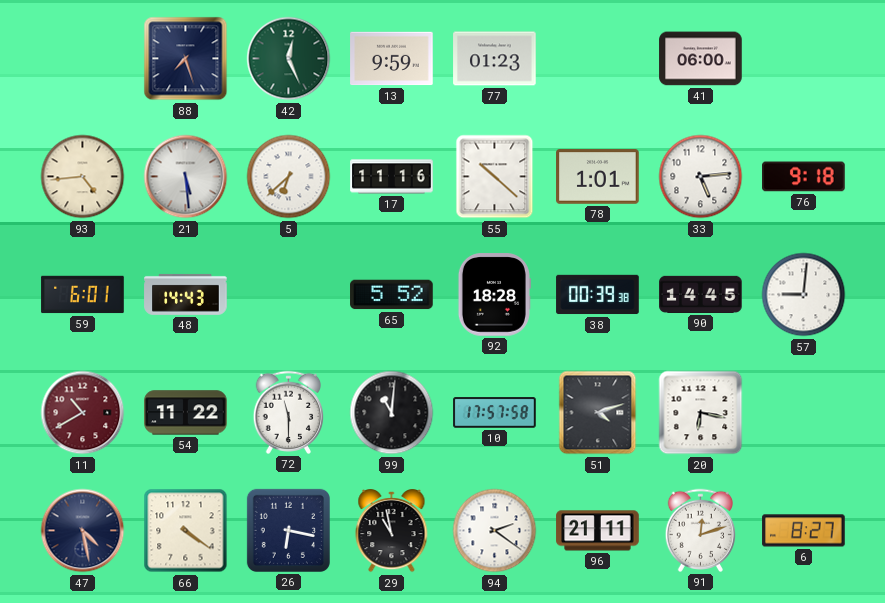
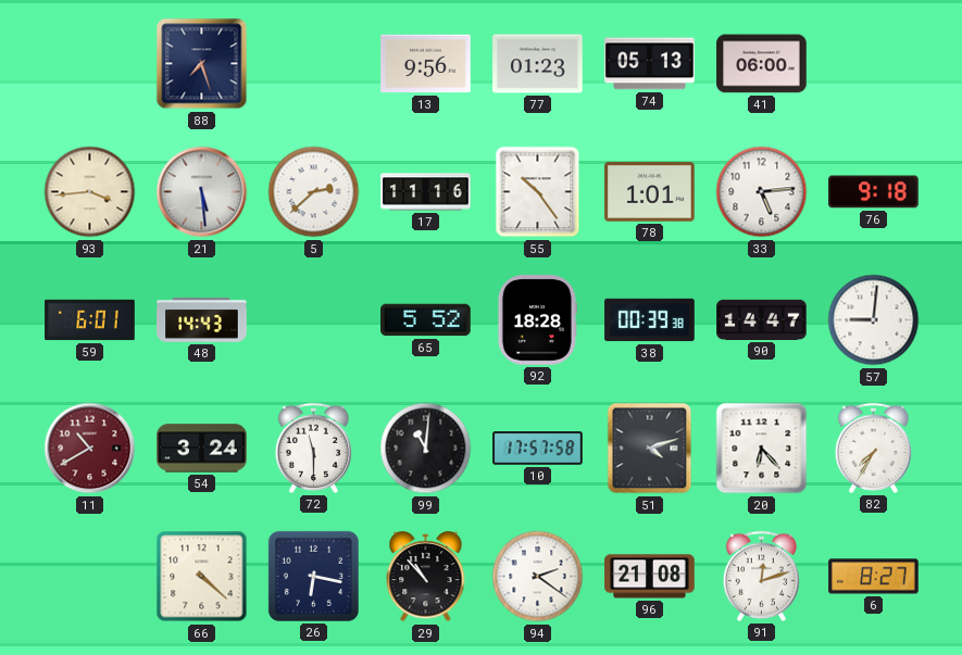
42: 12:26 -> none
13: 9:59 -> 9:56
74: none -> 05:13
93: 4:44 -> 3:44
5: 6:38 -> 2:38
55: 10:22 -> 10:24
90: 14:45 -> 14:47
54: 11:22 -> 3:24
20: 6:17 -> 6:23
82: none -> 7:35
47: 4:28 -> none
66: 4:21 -> 4:22
29: 10:58 -> 10:53
96: 21:11 -> 21:08
